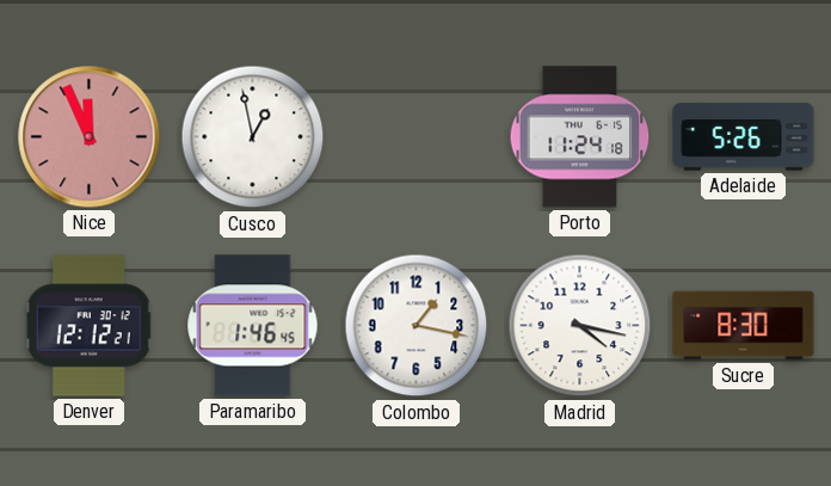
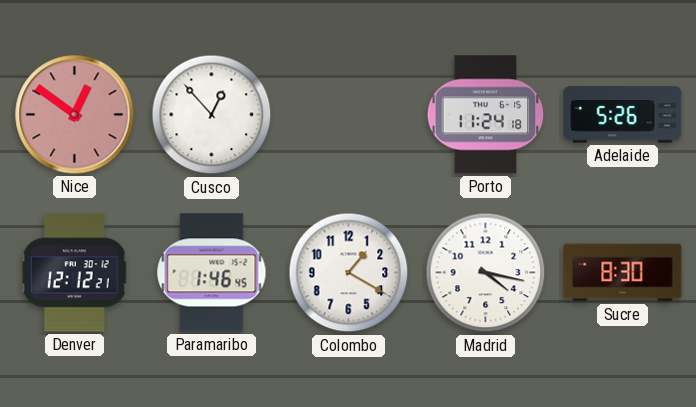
Nice: 11:56 -> 12:51
Cusco: 12:58 -> 12:53
Colombo: 1:17 -> 1:20
